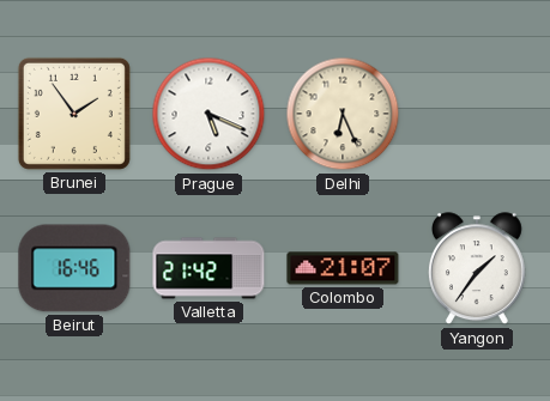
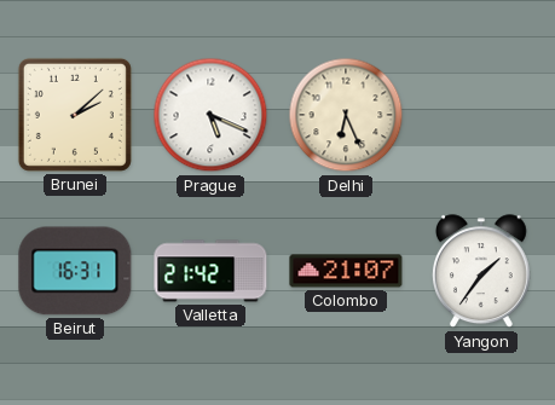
Brunei: 1:54 -> 2:08
Beirut: 16:46 -> 16:31
